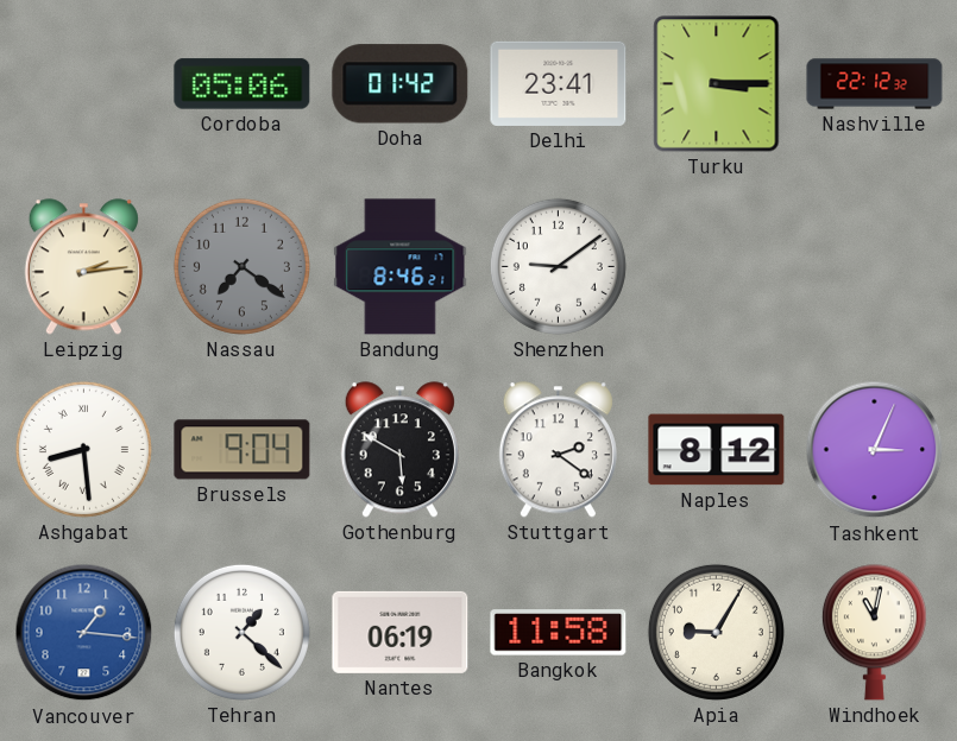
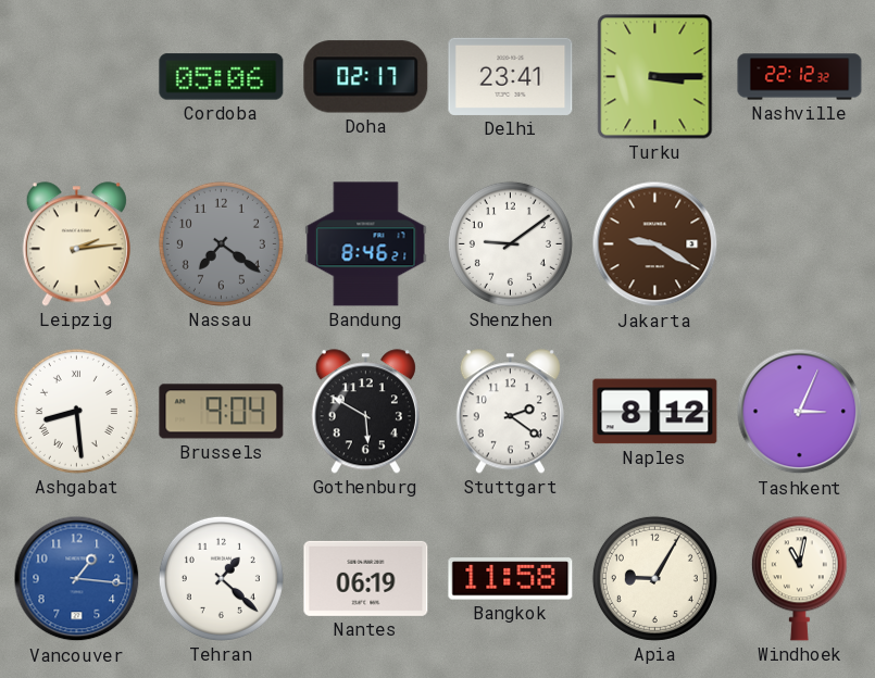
Doha: 01:42 -> 02:17
Jakarta: none -> 9:20
